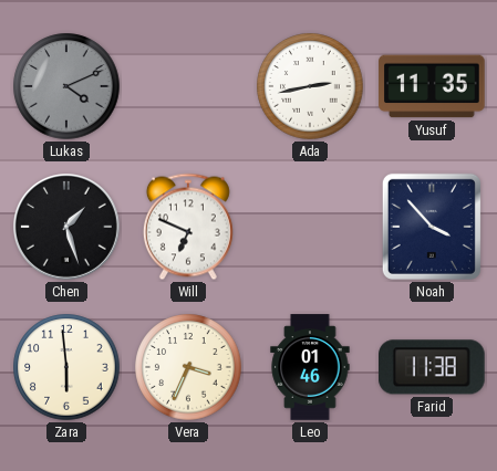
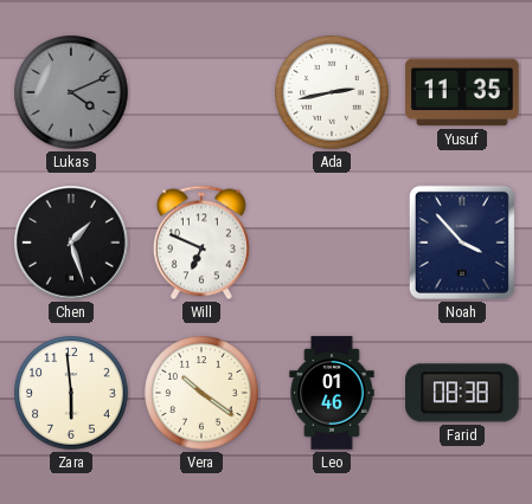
Vera: 3:34 -> 10:21
Farid: 11:38 -> 08:38
